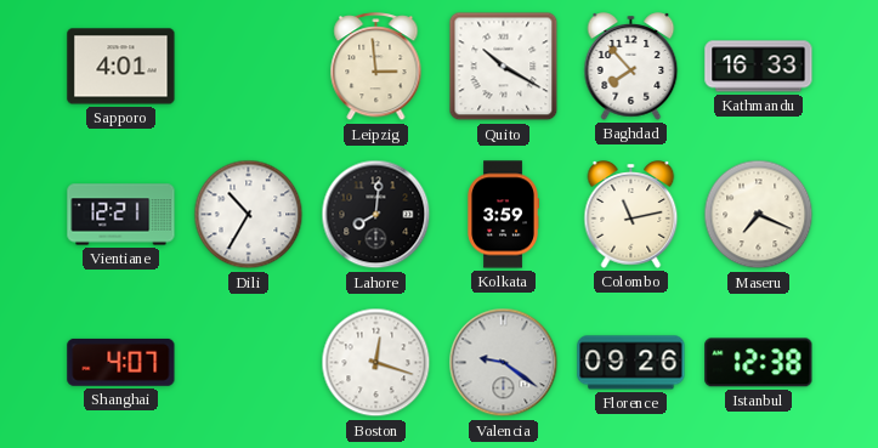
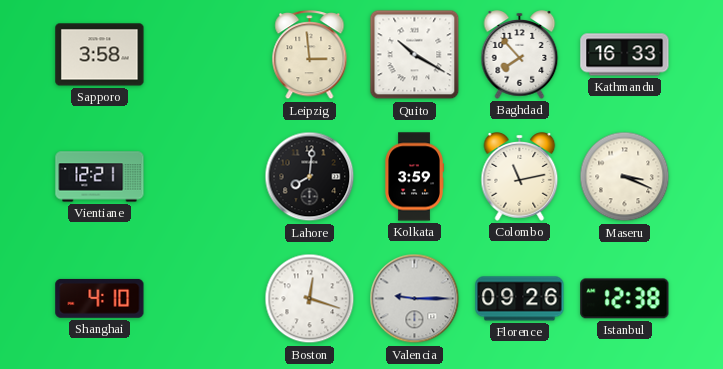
Sapporo: 4:01 -> 3:58
Dili: 10:35 -> none
Maseru: 7:19 -> 3:19
Shanghai: 4:07 -> 4:10
Valencia: 9:21 -> 9:15
